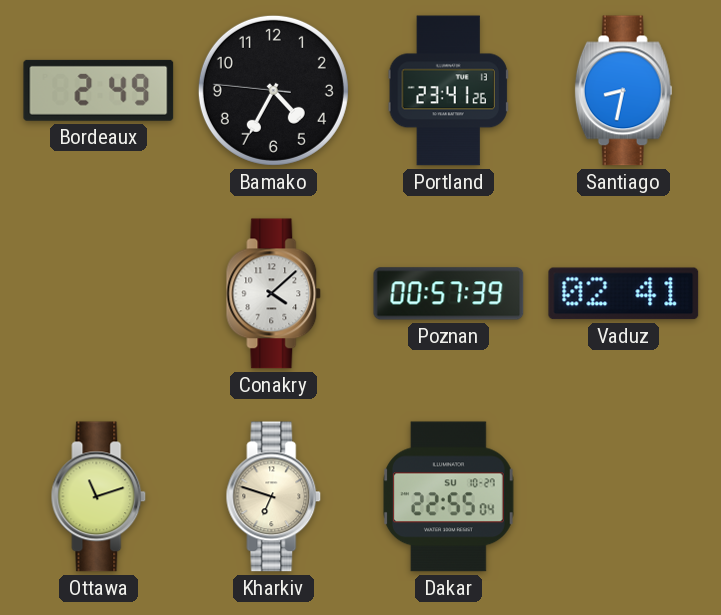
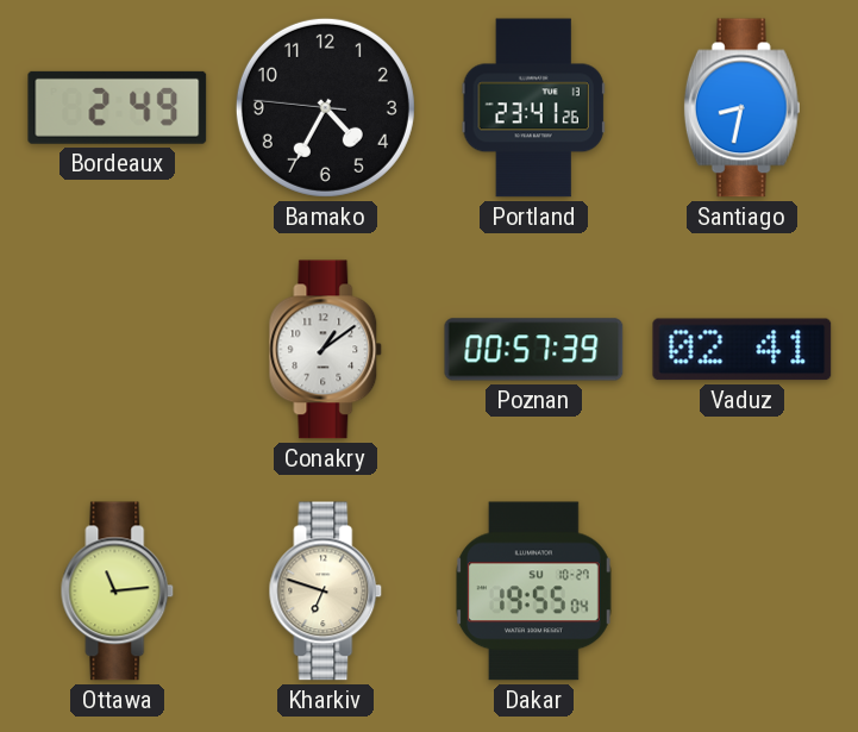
Conakry: 4:08 -> 1:09
Ottawa: 11:12 -> 11:14
Dakar: 22:55 -> 19:55
